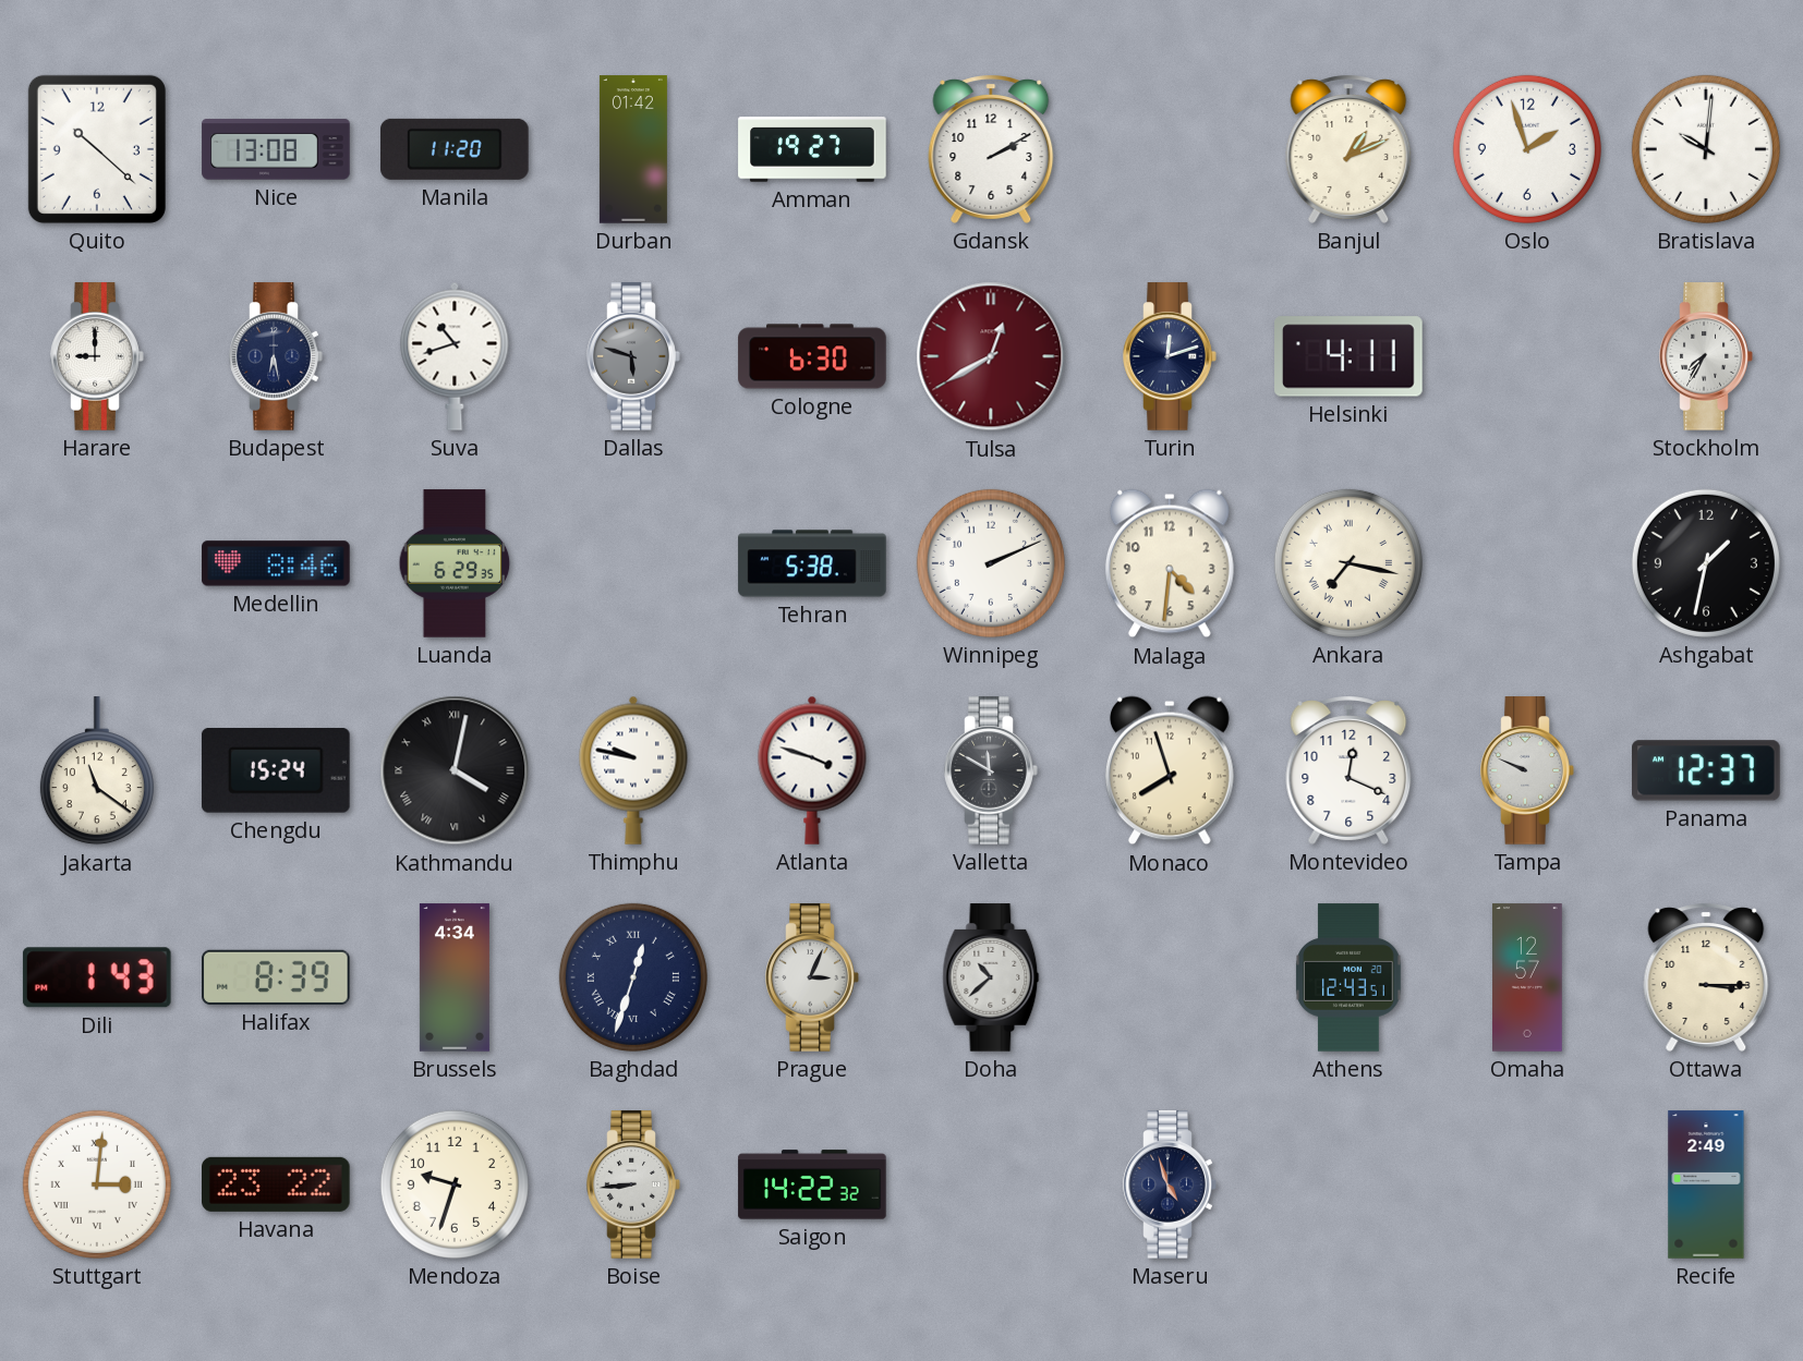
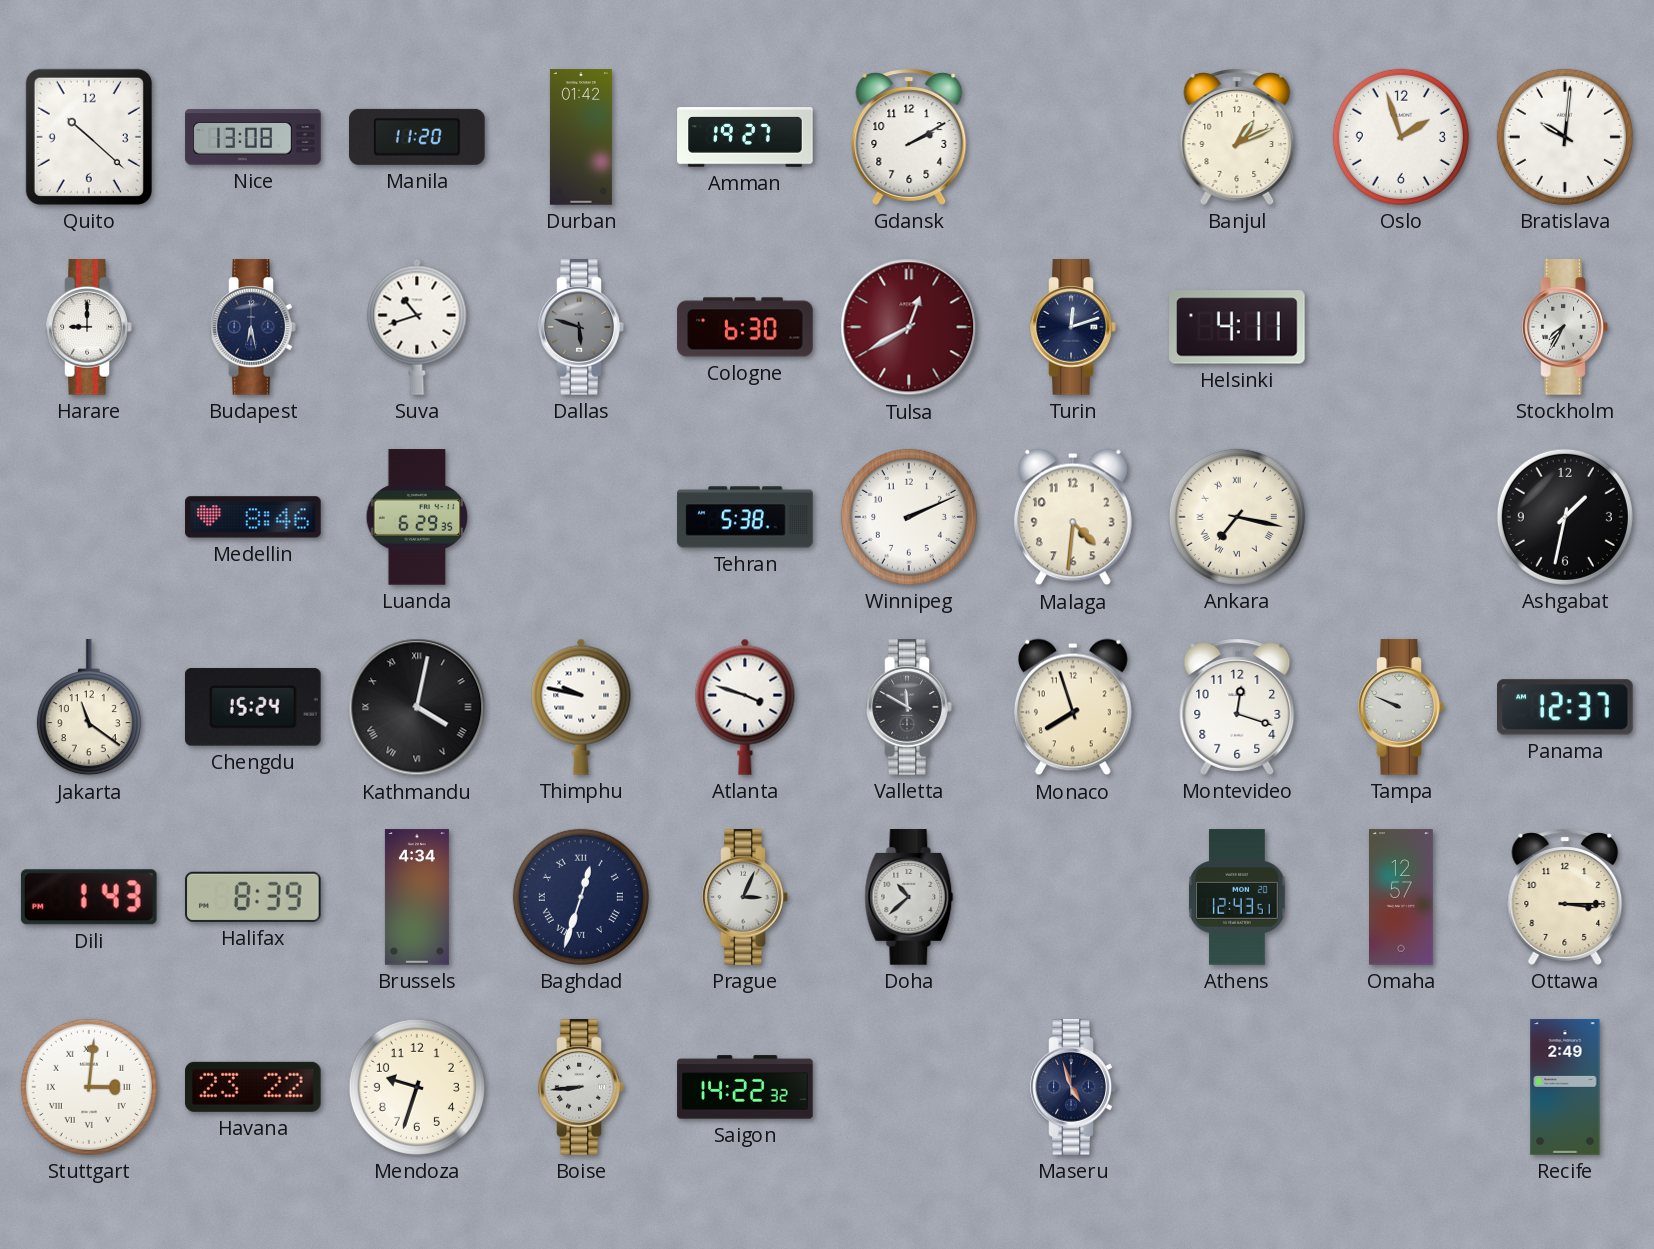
Montevideo: 12:19 -> 12:18
